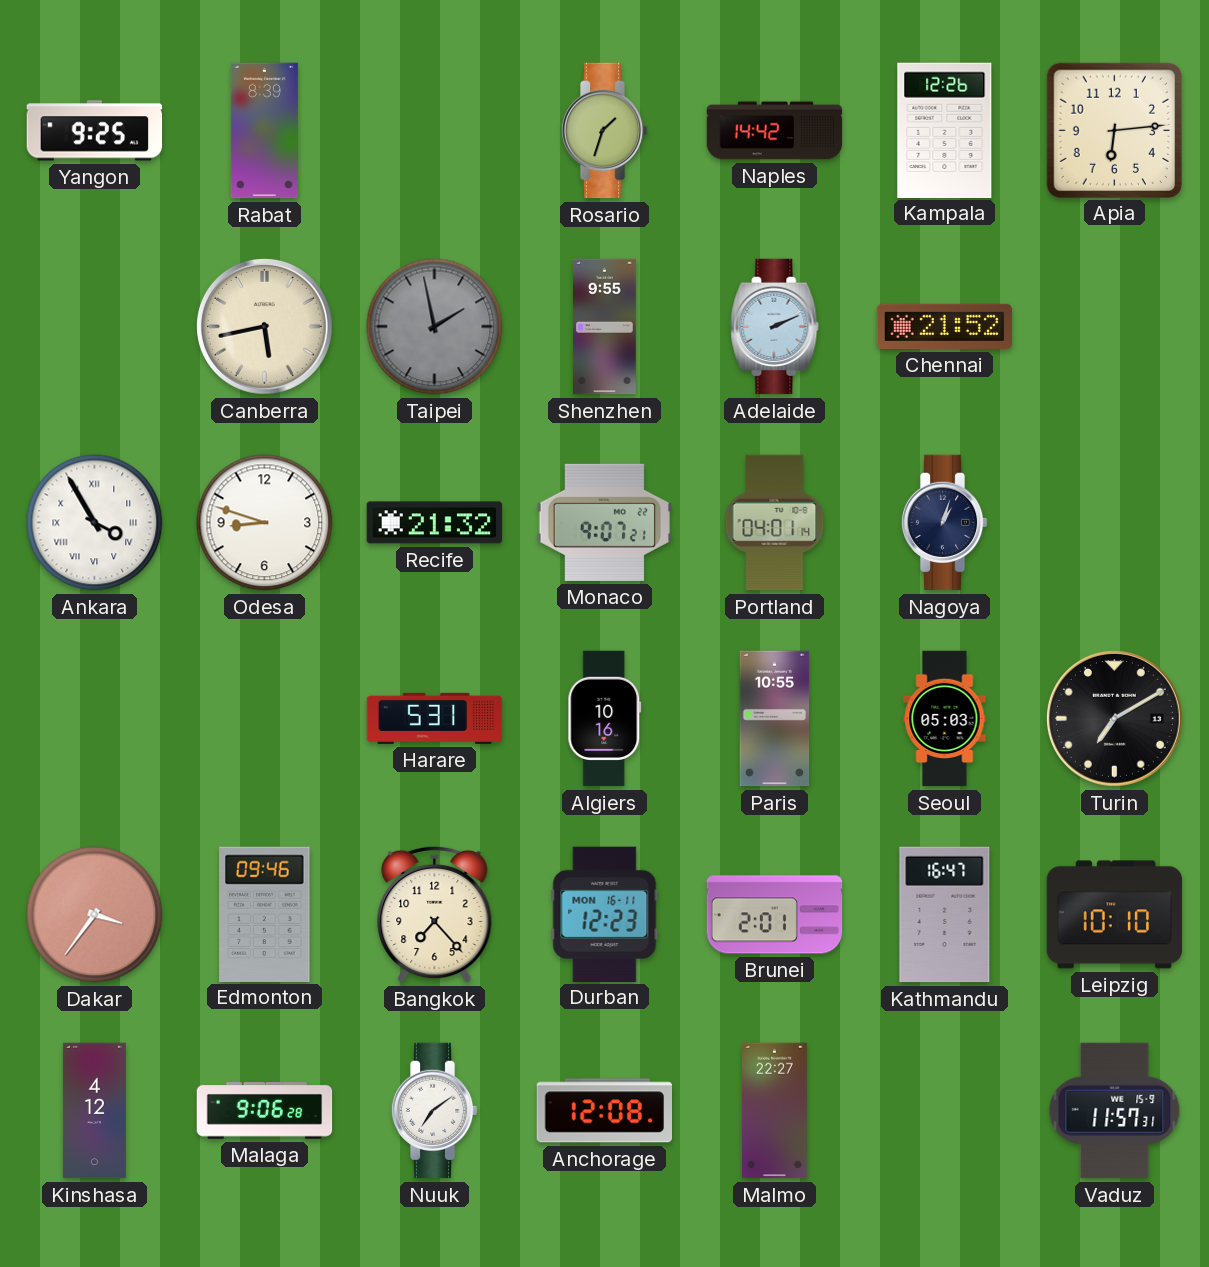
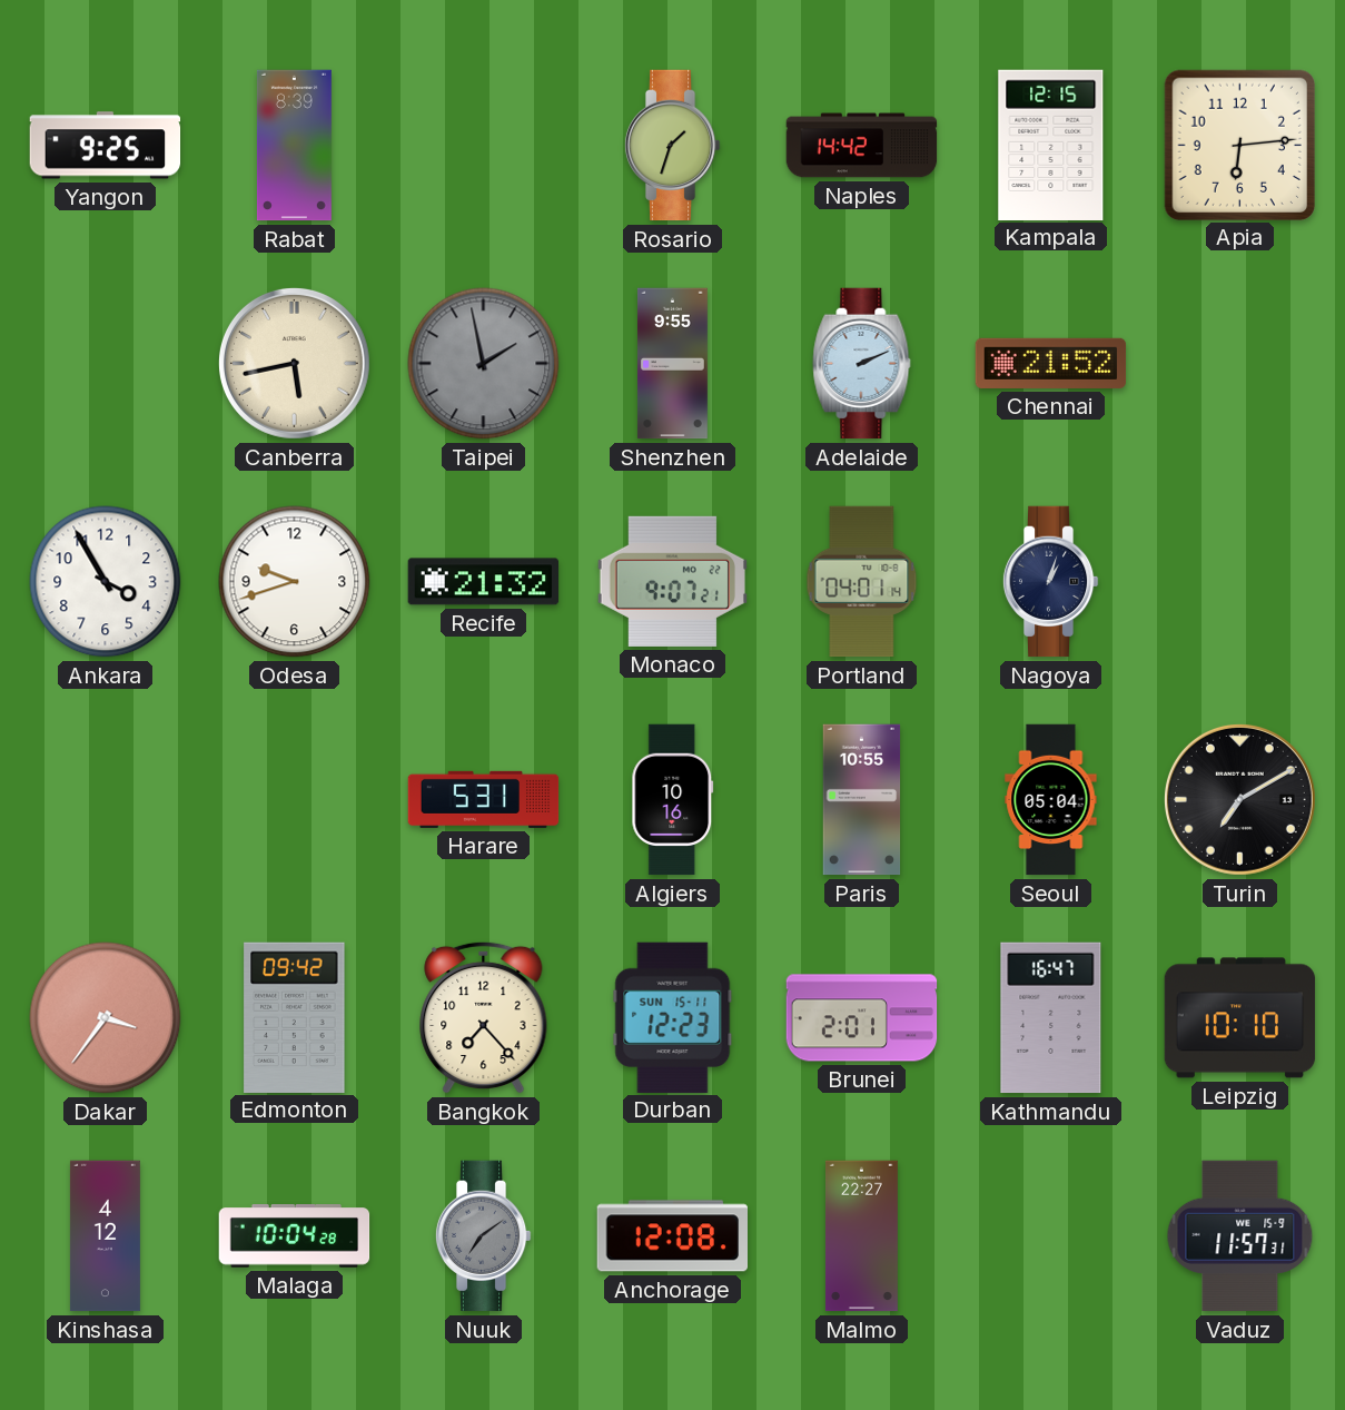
Kampala: 12:26 -> 12:15
Ankara numerals: Roman -> Arabic
Odesa: 8:48 -> 9:42
Seoul: 05:03 -> 05:04
Edmonton: 09:46 -> 09:42
Durban date: MON 16-11 -> SUN 15-11
Malaga: 9:06 -> 10:04
Nuuk dial: white -> grey
